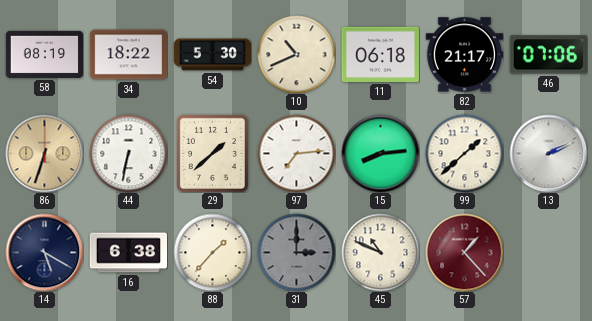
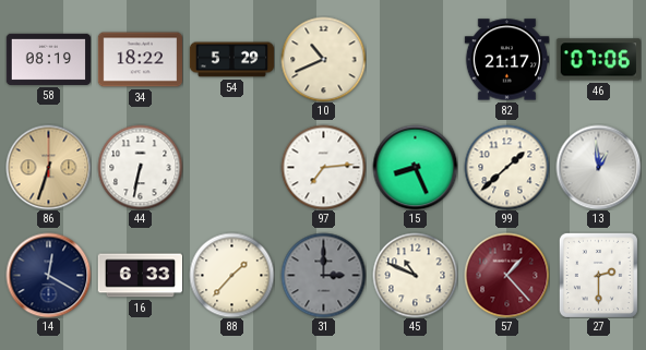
54: 5:30 -> 5:29
11: 06:18 -> none
29: 1:38 -> none
15: 8:14 -> 8:26
13: 2:11 -> 12:59
14: 5:20 -> 12:20
16: 6:38 -> 6:33
27: none -> 2:30
